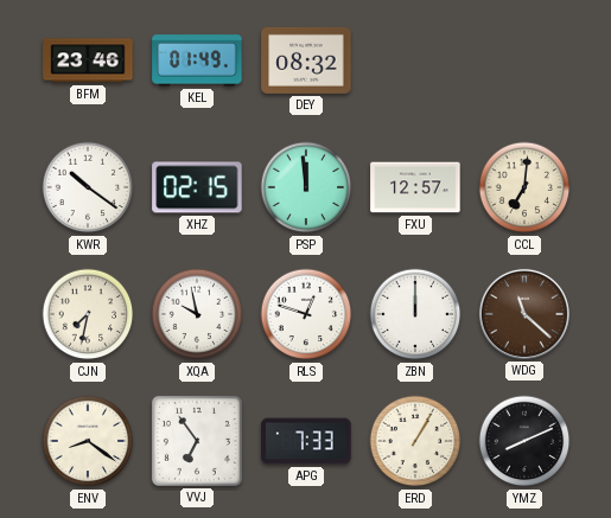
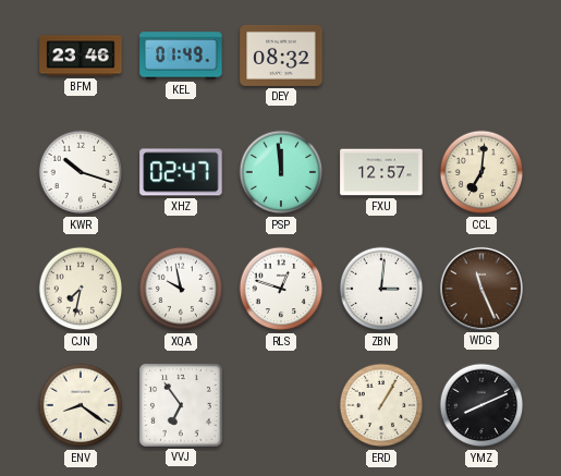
KWR: 10:21 -> 10:18
XHZ: 02:15 -> 02:47
ZBN: 12:00 -> 3:01
WDG: 11:22 -> 11:26
APG: 7:33 -> none
